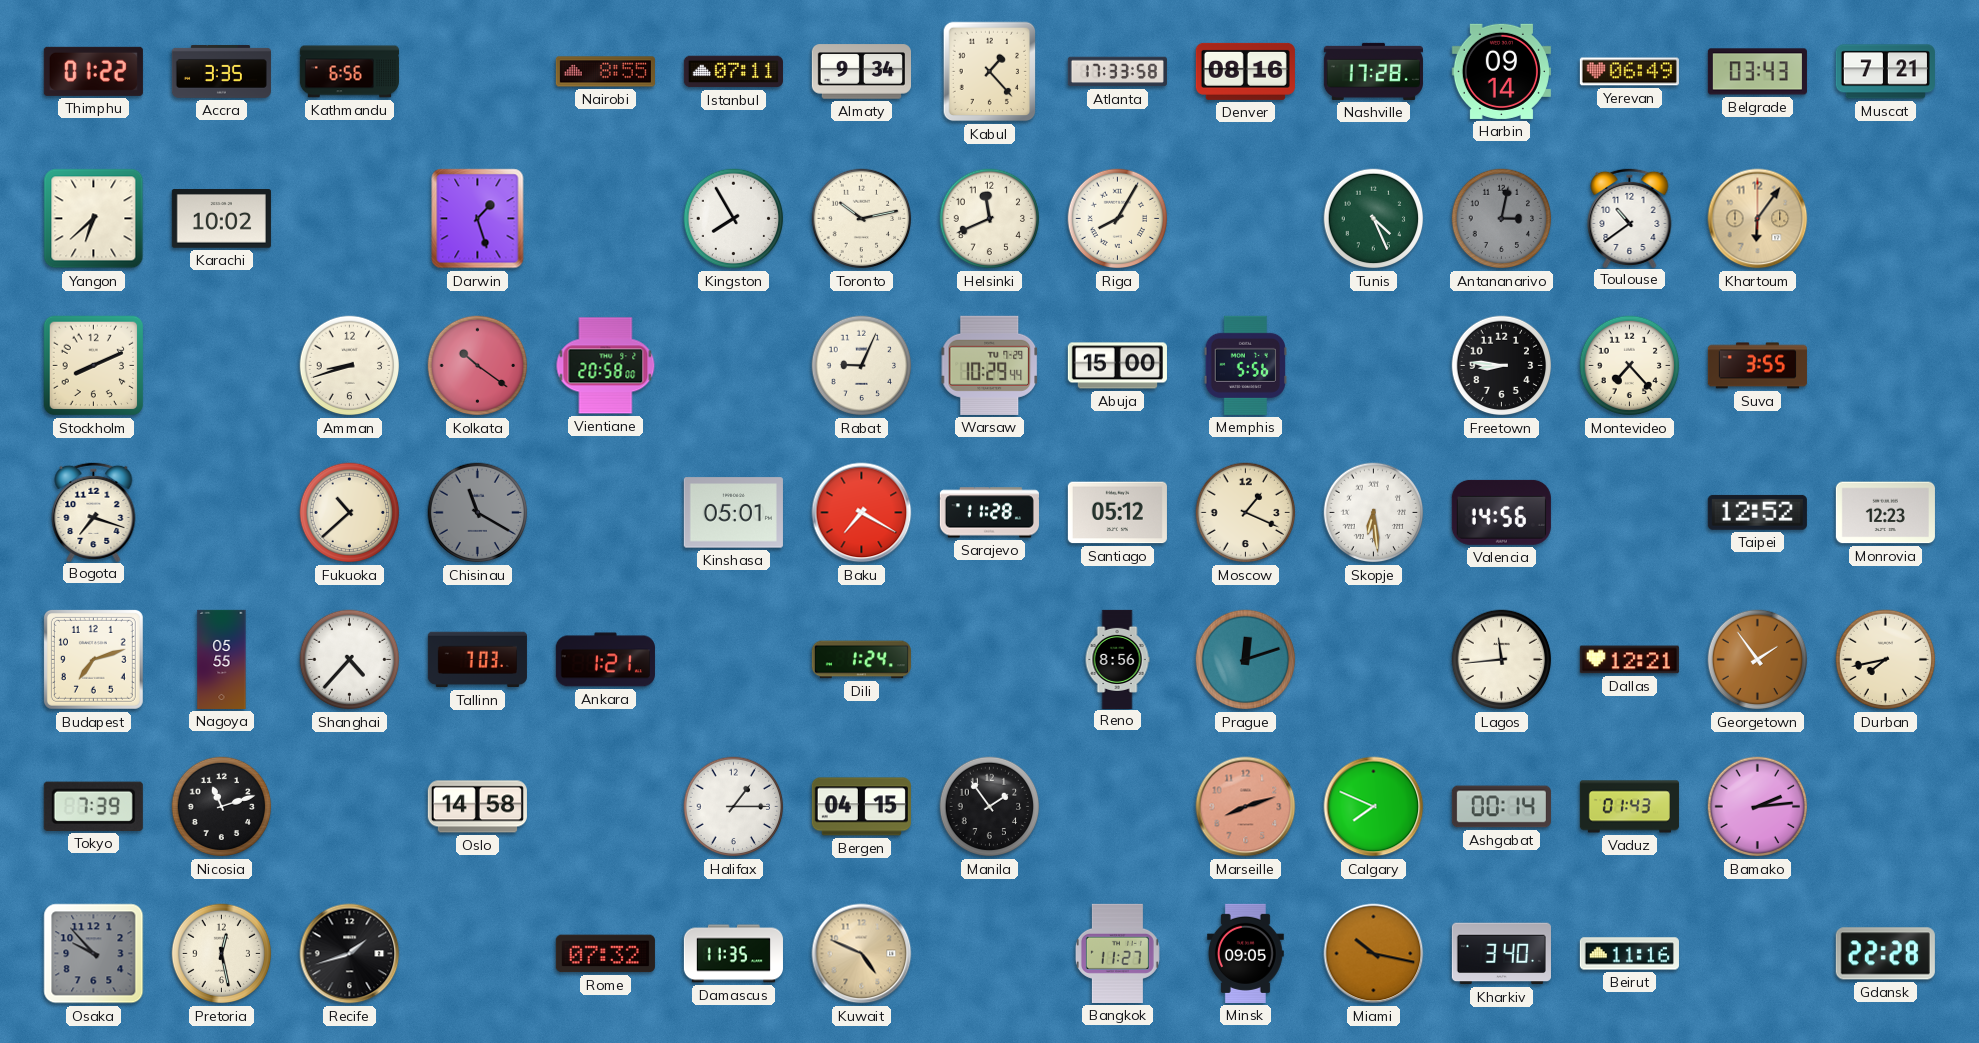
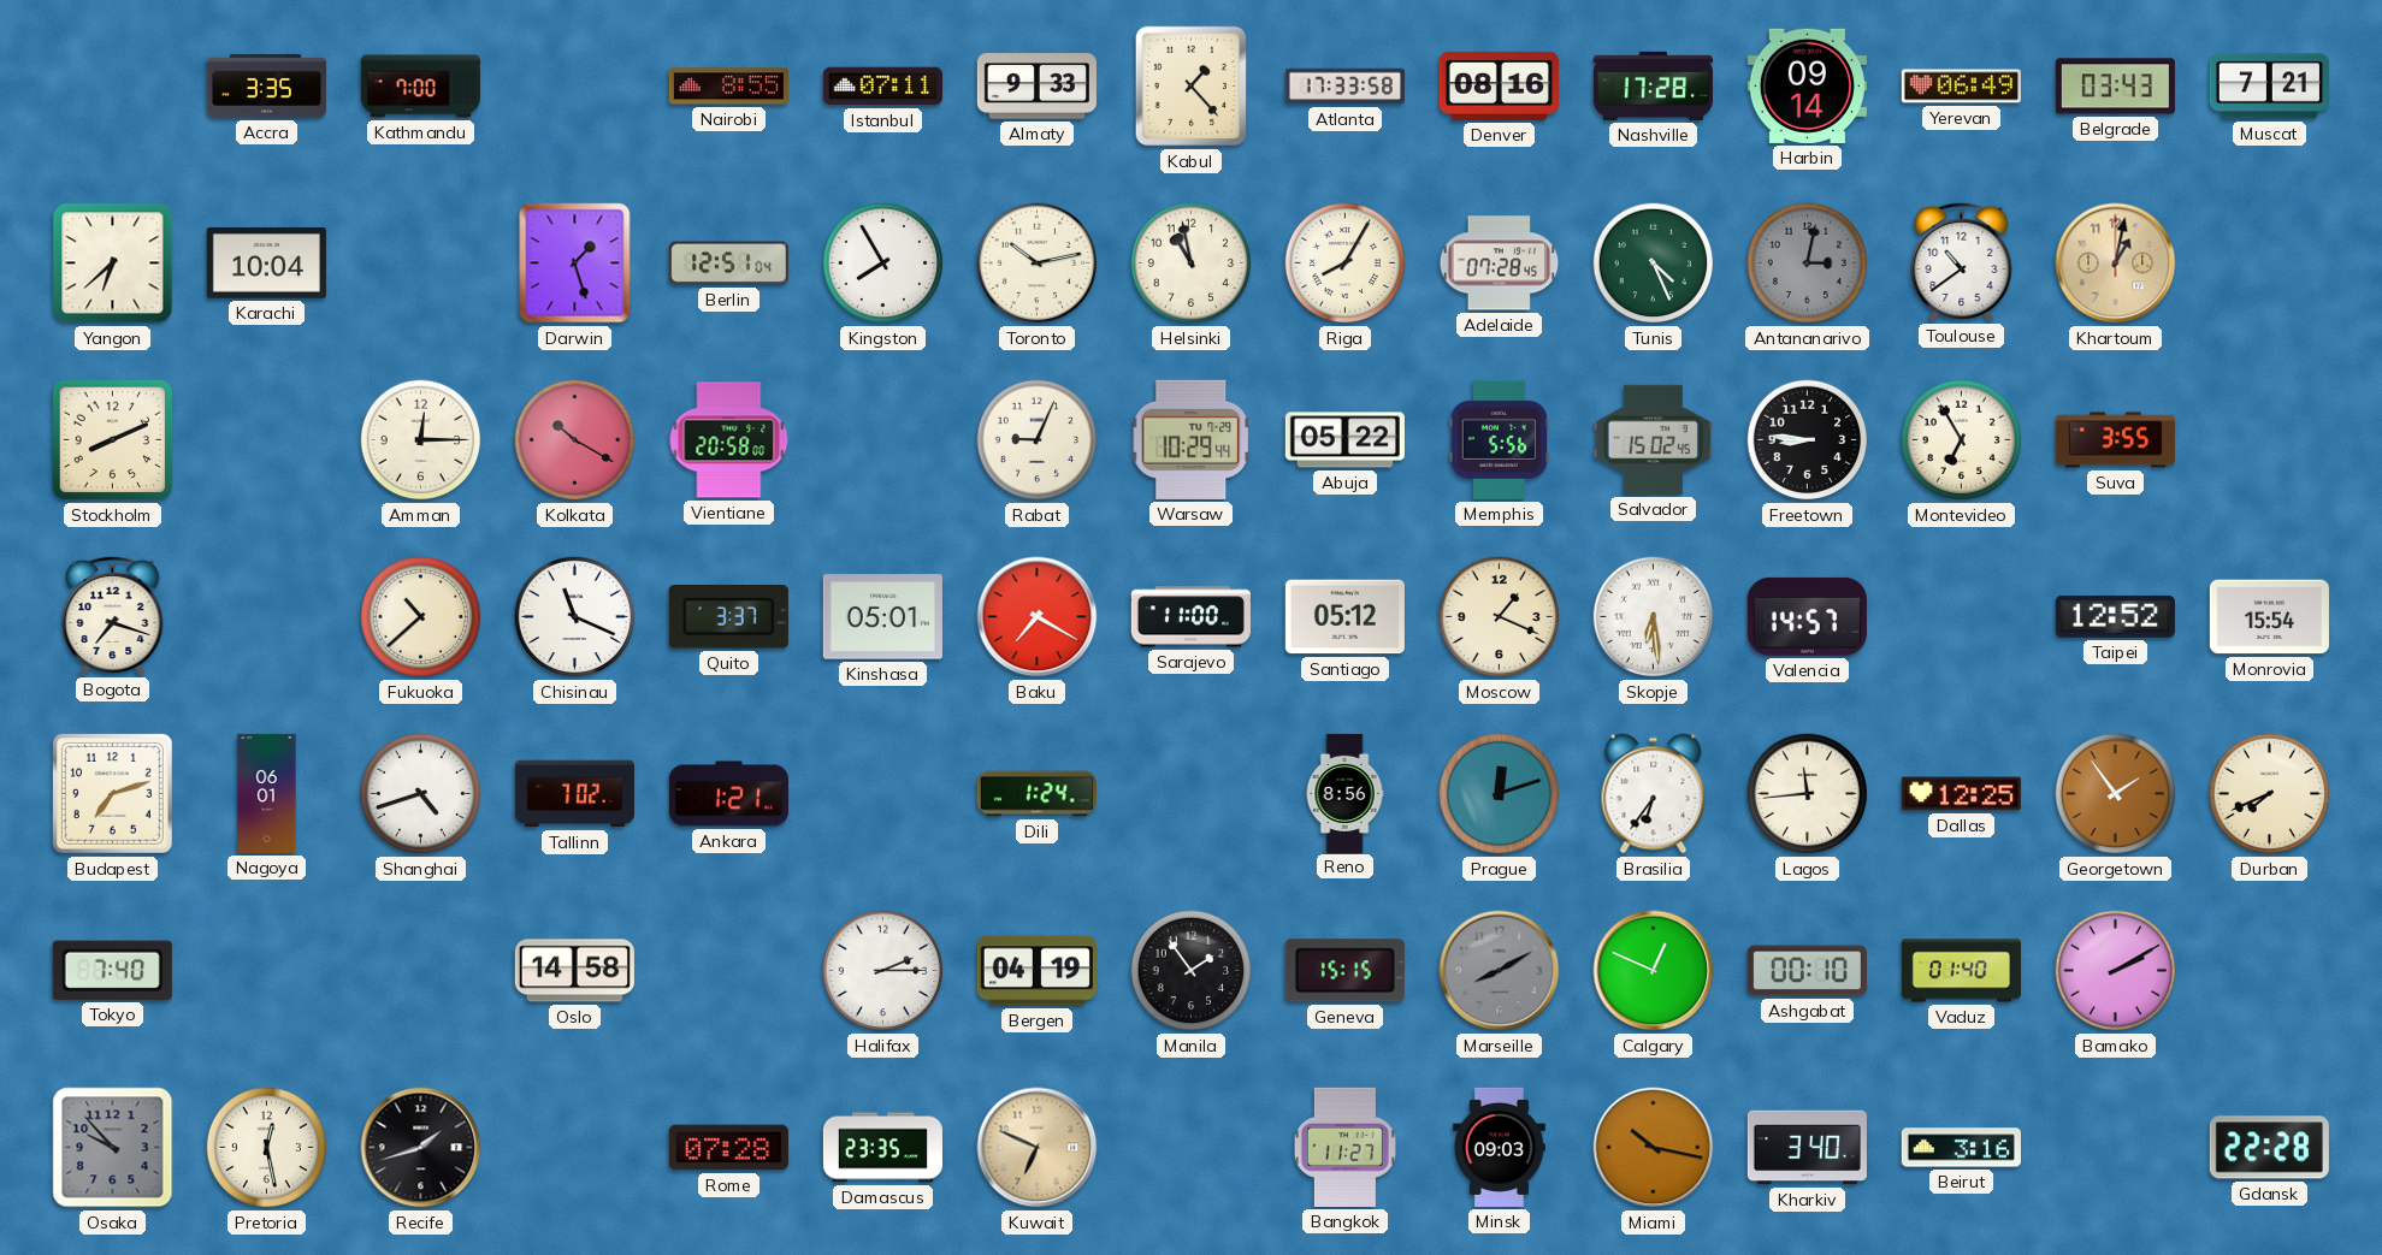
Thimphu: 01:22 -> none
Kathmandu: 6:56 -> 7:00
Almaty: 9:34 -> 9:33
Karachi: 10:02 -> 10:04
Berlin: none -> 12:51
Helsinki: 11:41 -> 10:58
Adelaide: none -> 07:28
Khartoum: 6:06 -> 1:02
Amman: 8:42 -> 12:15
Kolkata: 10:21 -> 10:20
Abuja: 15:00 -> 05:22
Salvador: none -> 15:02
Montevideo: 7:23 -> 6:55
Chisinau: 11:20 -> 11:19
Chisinau dial: grey -> white
Quito: none -> 3:37
Sarajevo: 11:28 -> 11:00
Valencia: 14:56 -> 14:57
Monrovia: 12:23 -> 15:54
Nagoya: 05:55 -> 06:01
Shanghai: 4:37 -> 4:42
Tallinn: 7:03 -> 7:02
Brasilia: none -> 6:36
Dallas: 12:21 -> 12:25
Durban: 7:43 -> 7:41
Tokyo: 7:39 -> 7:40
Nicosia: 11:12 -> none
Halifax: 1:15 -> 2:15
Bergen: 04:15 -> 04:19
Geneva: none -> 15:15
Marseille: 8:12 -> 8:10
Marseille dial: salmon -> grey
Calgary: 7:49 -> 12:49
Ashgabat: 00:14 -> 00:10
Vaduz: 01:43 -> 01:40
Bamako: 2:14 -> 2:10
Rome: 07:32 -> 07:28
Damascus: 11:35 -> 23:35
Kuwait: 4:49 -> 6:49
Minsk: 09:05 -> 09:03
Beirut: 11:16 -> 3:16
